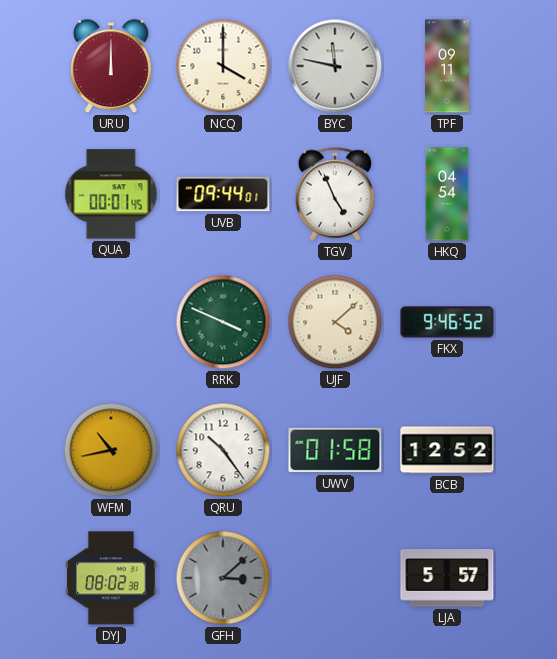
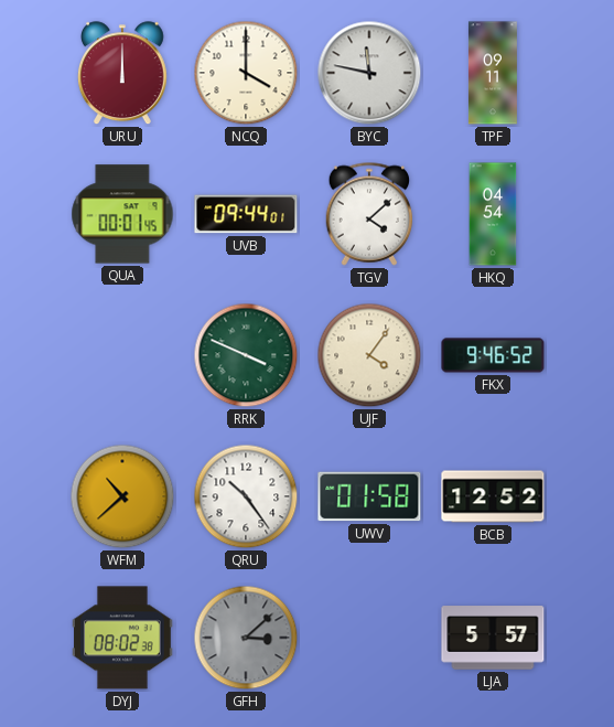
TGV: 4:56 -> 4:08
UJF: 4:08 -> 4:06
WFM: 10:43 -> 10:38
